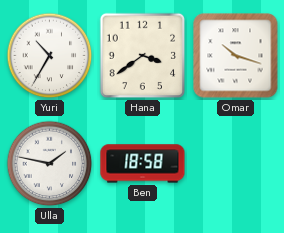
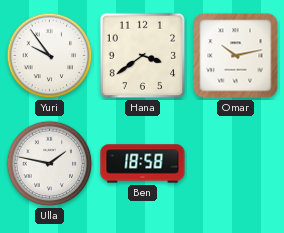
Yuri: 10:35 -> 9:54
Omar: 10:18 -> 10:13
